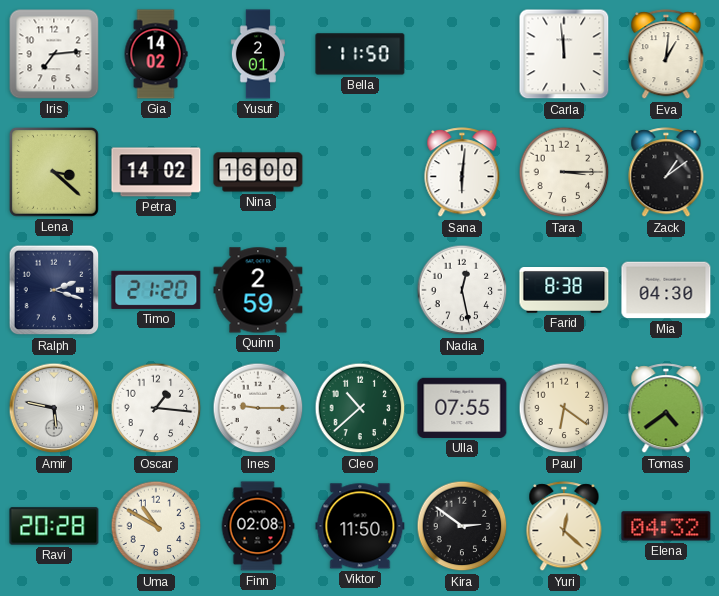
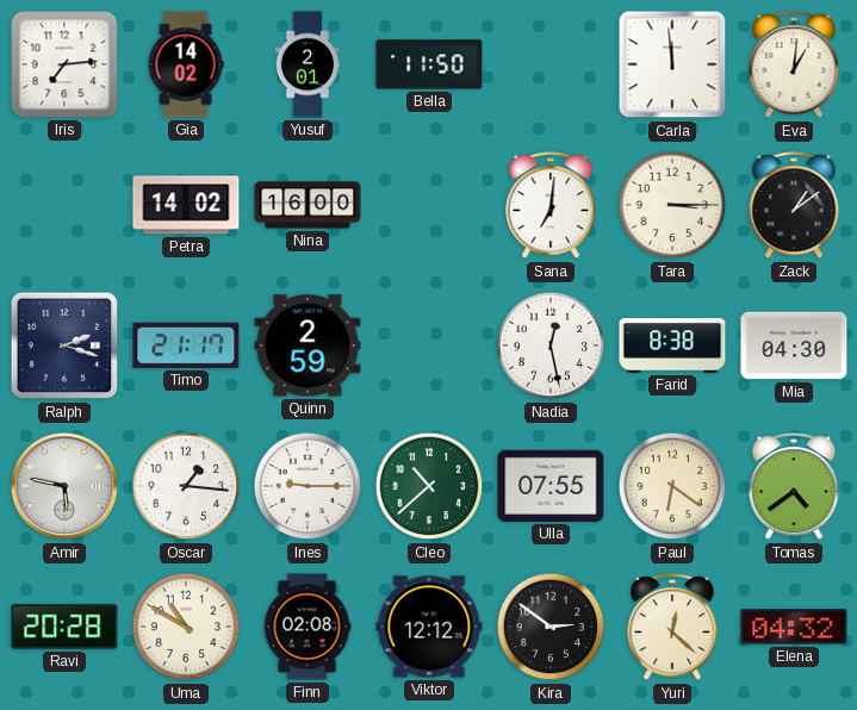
Lena: 3:22 -> none
Sana: 6:01 -> 7:01
Timo: 21:20 -> 21:17
Viktor: 11:50 -> 12:12
